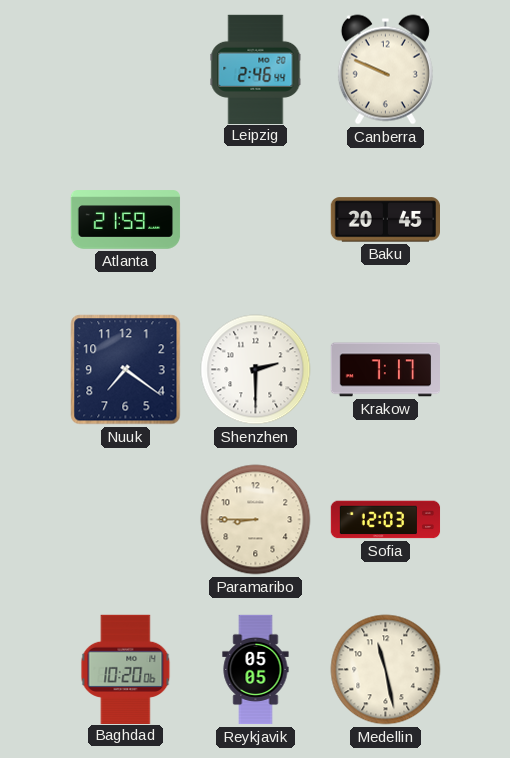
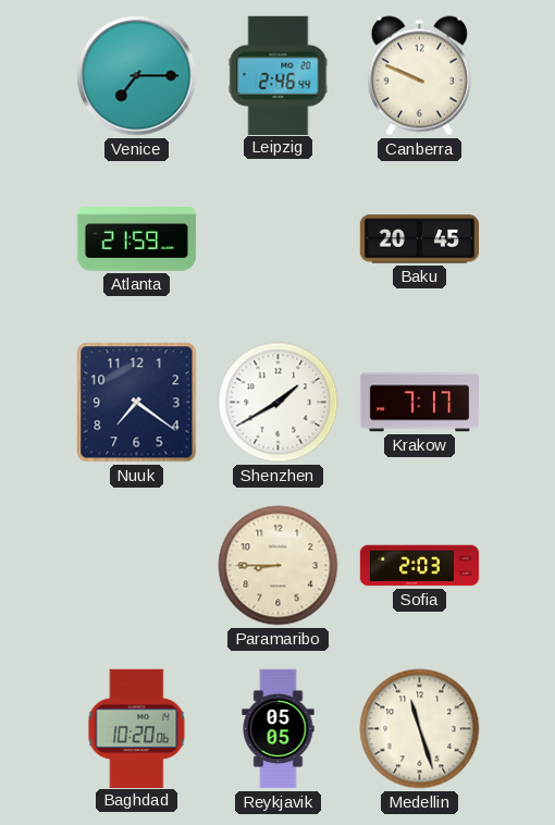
Venice: none -> 7:15
Shenzhen: 2:30 -> 1:40
Sofia: 12:03 -> 2:03
Medellin: 11:28 -> 11:27
